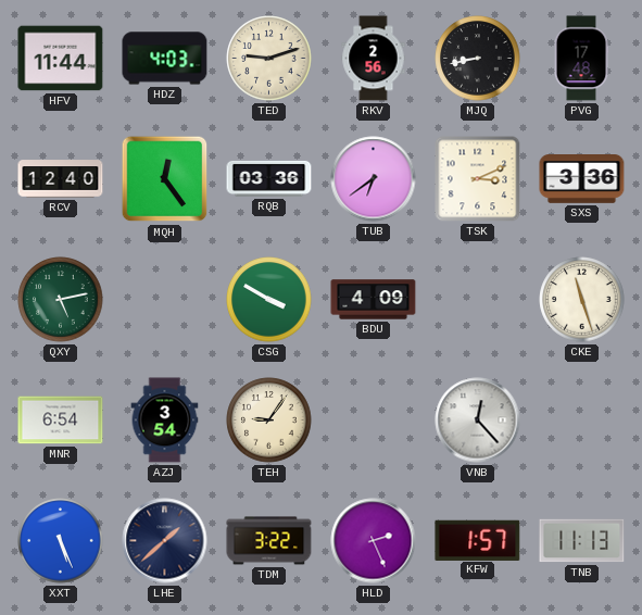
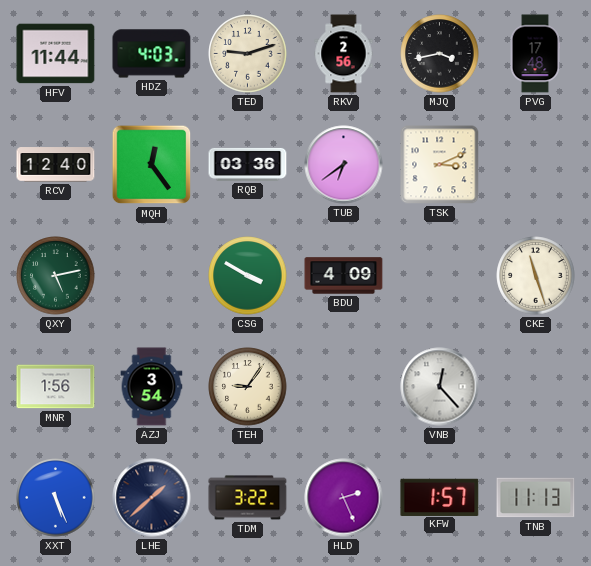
MJQ: 8:43 -> 3:43
SXS: 3:36 -> none
MNR: 6:54 -> 1:56
